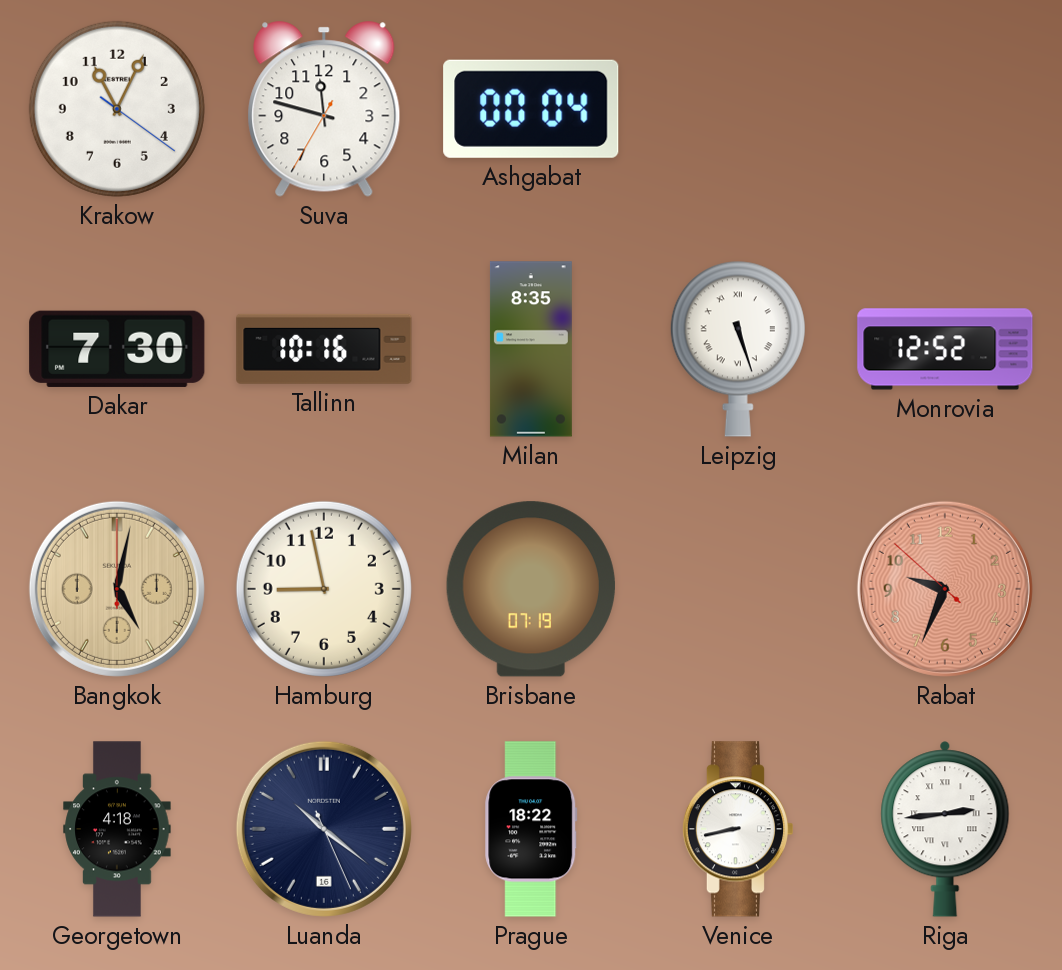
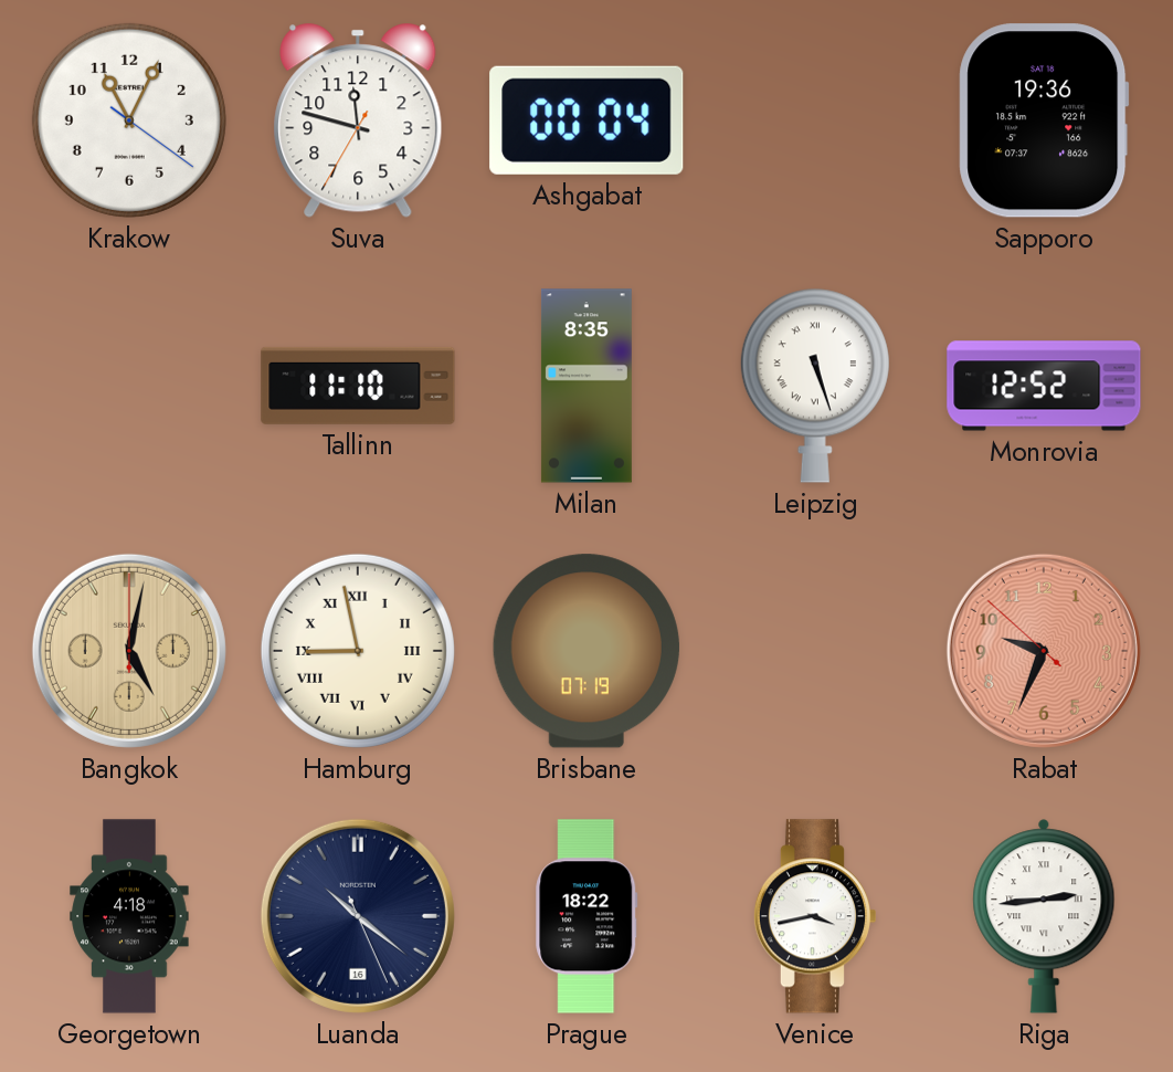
Sapporo: none -> 19:36
Dakar: 7:30 -> none
Tallinn: 10:16 -> 11:10
Hamburg numerals: Arabic -> Roman
Venice: 8:43 -> 3:43
